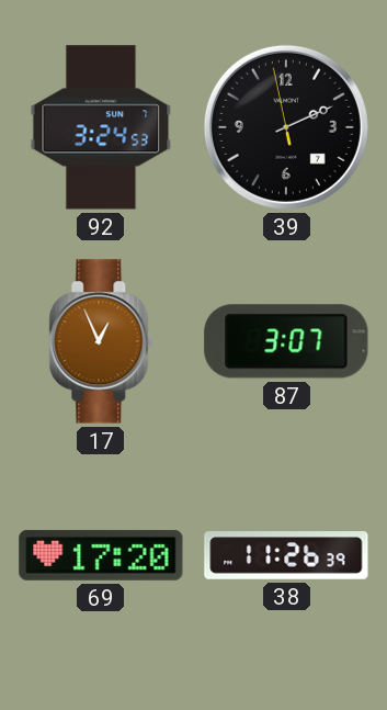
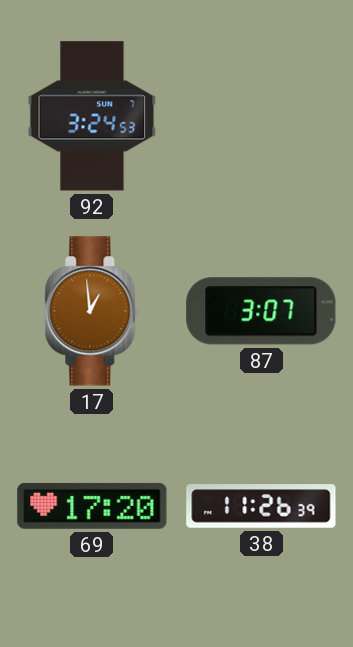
39: 2:10 -> none
17: 12:56 -> 12:59
